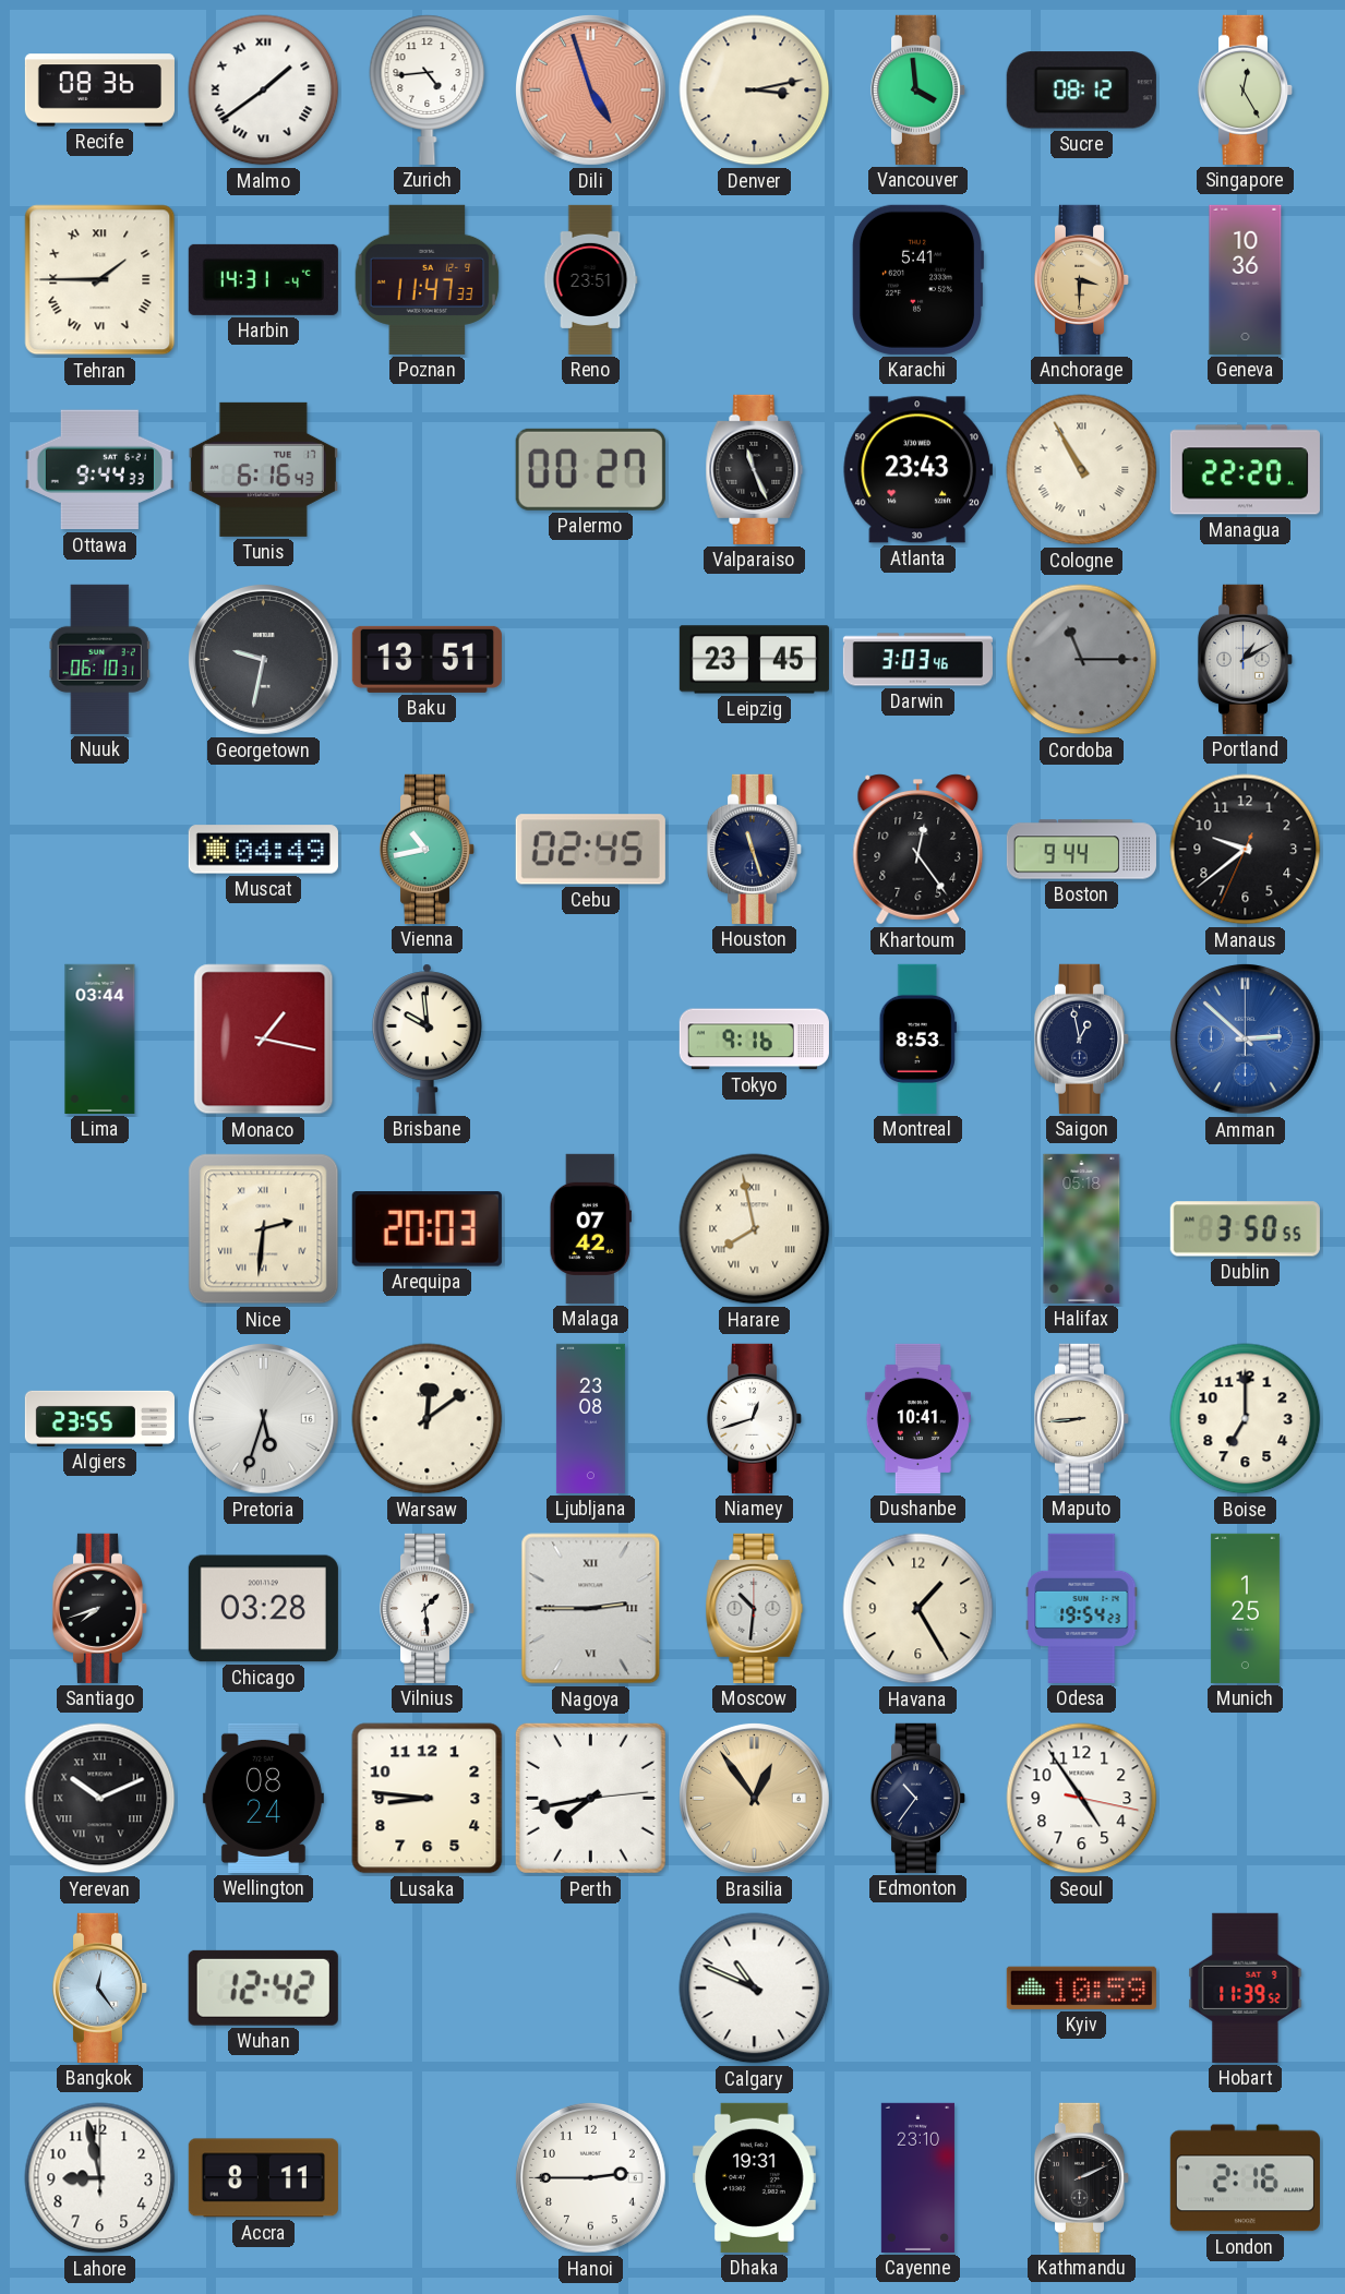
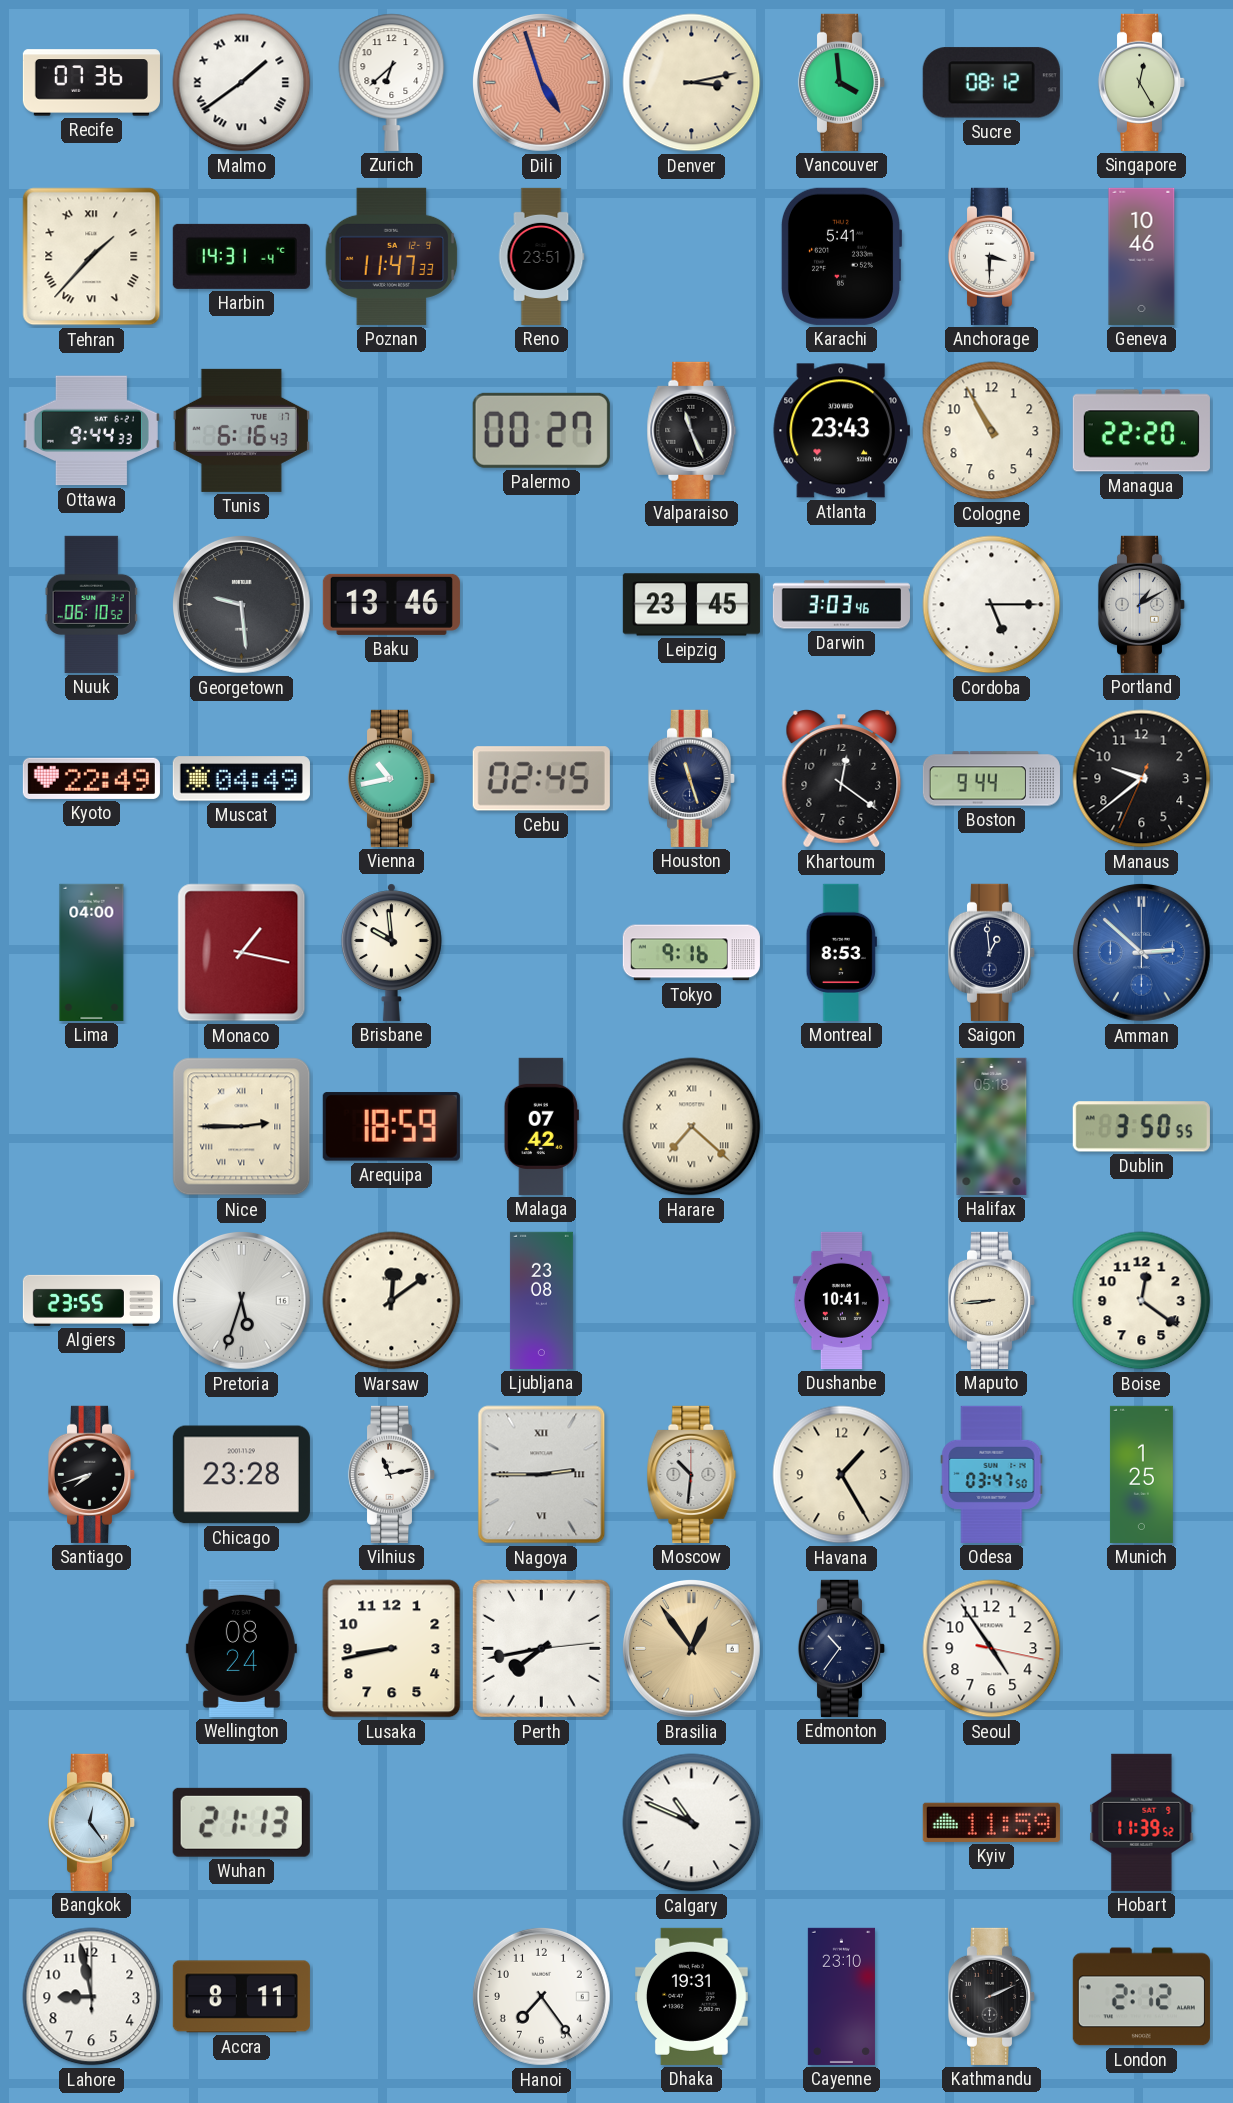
Recife: 08:36 -> 07:36
Zurich: 4:44 -> 6:38
Tehran: 1:45 -> 1:37
Anchorage dial: champagne -> white
Geneva: 10:36 -> 10:46
Cologne numerals: Roman -> Arabic
Nuuk: 06:10:31 -> 06:10:52
Georgetown: 9:32 -> 9:29
Baku: 13:51 -> 13:46
Cordoba: 11:15 -> 5:15
Cordoba dial: grey -> white
Kyoto: none -> 22:49
Khartoum: 12:24 -> 12:21
Lima: 03:44 -> 04:00
Saigon: 12:58 -> 12:59
Nice: 2:31 -> 2:45
Arequipa: 20:03 -> 18:59
Harare: 7:58 -> 7:22
Niamey: 12:42 -> none
Boise: 7:00 -> 12:21
Chicago: 03:28 -> 23:28
Vilnius: 1:29 -> 11:13
Odesa: 19:54 -> 03:47
Yerevan: 10:11 -> none
Lusaka: 8:46 -> 8:43
Wuhan: 12:42 -> 21:13
Kyiv: 10:59 -> 11:59
Hanoi: 2:45 -> 7:24
London: 2:16 -> 2:12
